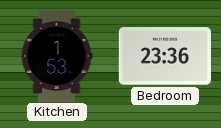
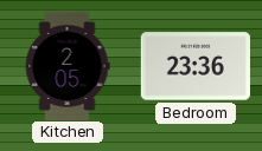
Kitchen: 1:53 -> 2:05
